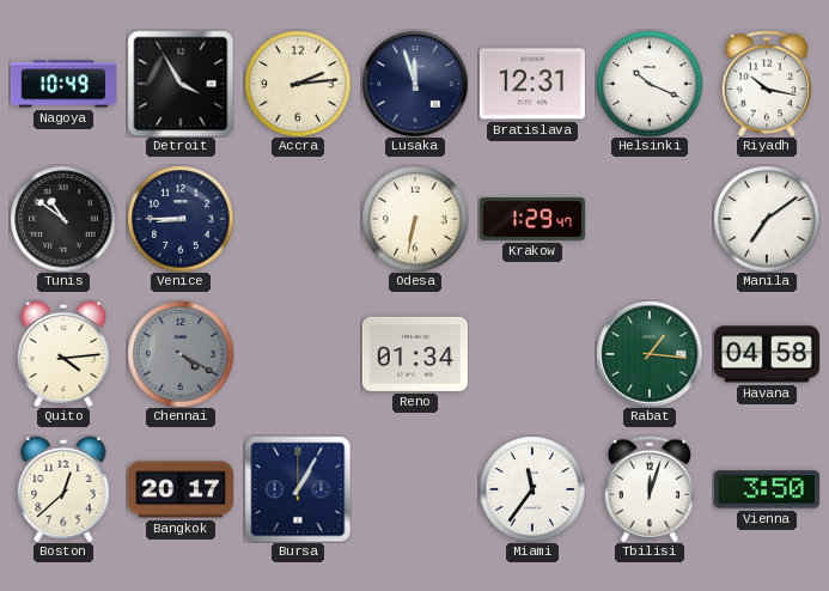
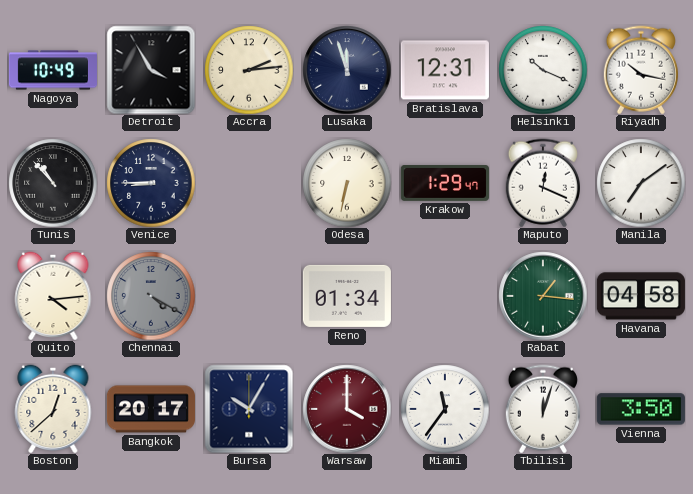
Tunis: 10:51 -> 10:53
Maputo: none -> 12:19
Bursa: 1:05 -> 10:05
Warsaw: none -> 4:00
